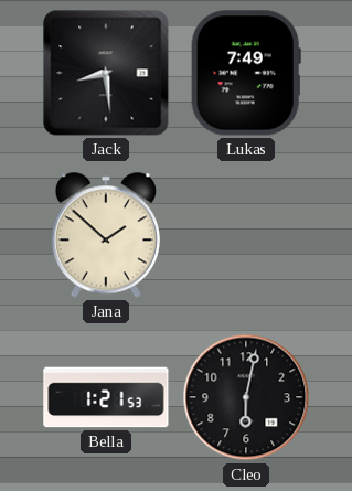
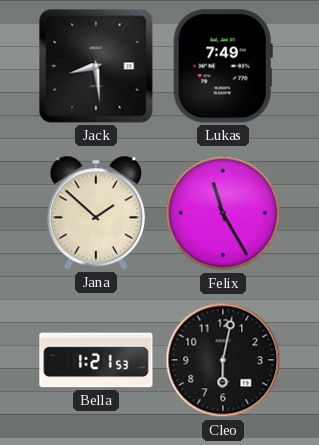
Felix: none -> 11:25
